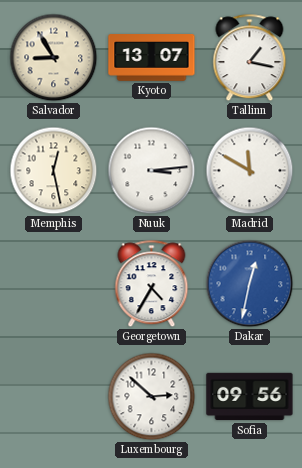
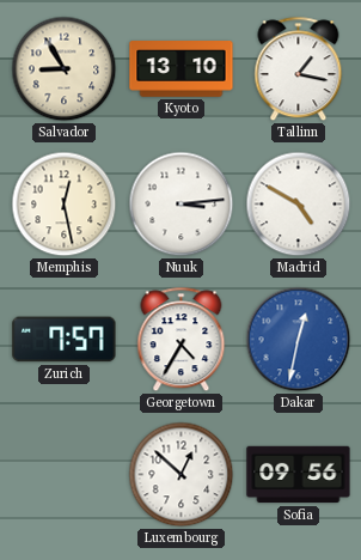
Kyoto: 13:07 -> 13:10
Madrid: 11:50 -> 4:50
Zurich: none -> 7:57
Luxembourg: 2:52 -> 12:52
